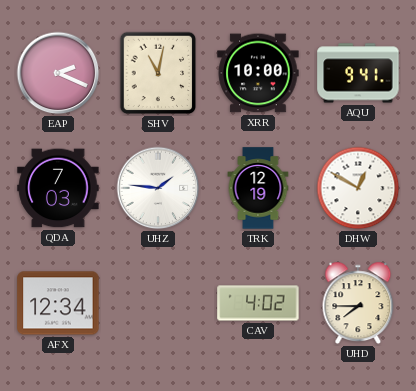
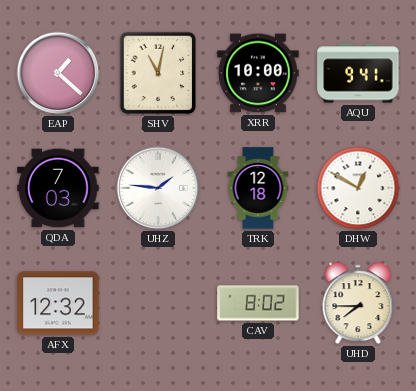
EAP: 2:19 -> 1:22
TRK: 12:19 -> 12:18
AFX: 12:34 -> 12:32
CAV: 4:02 -> 8:02
